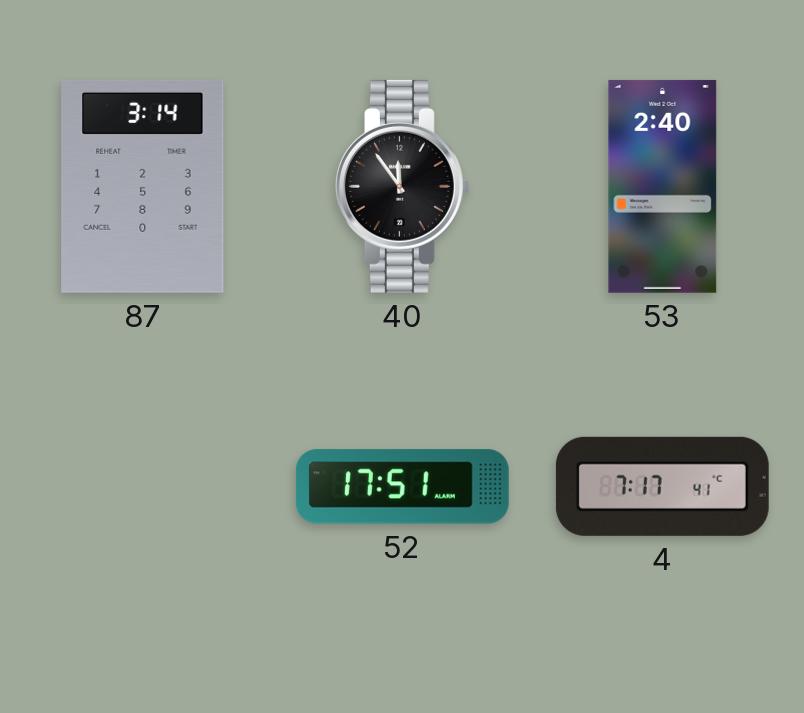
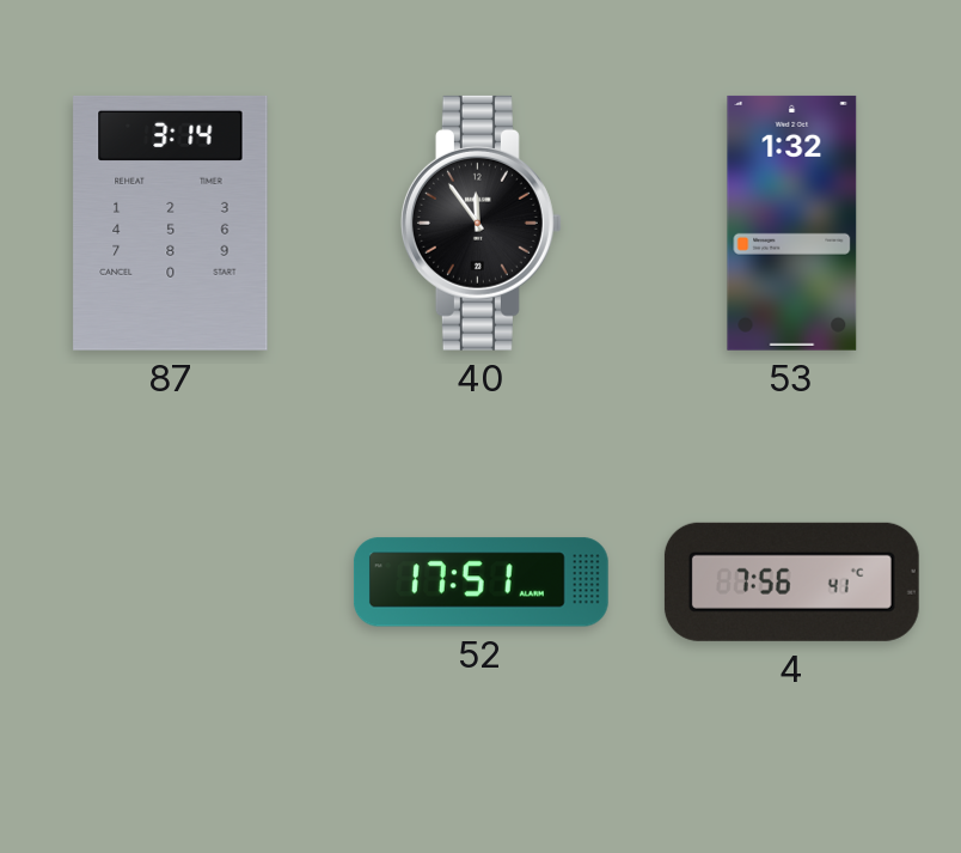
53: 2:40 -> 1:32
4: 7:17 -> 7:56
